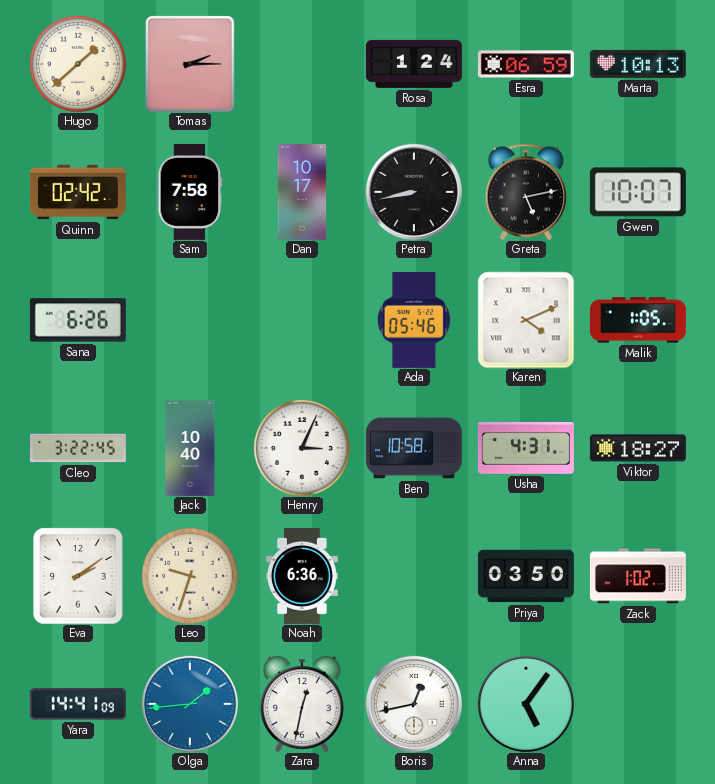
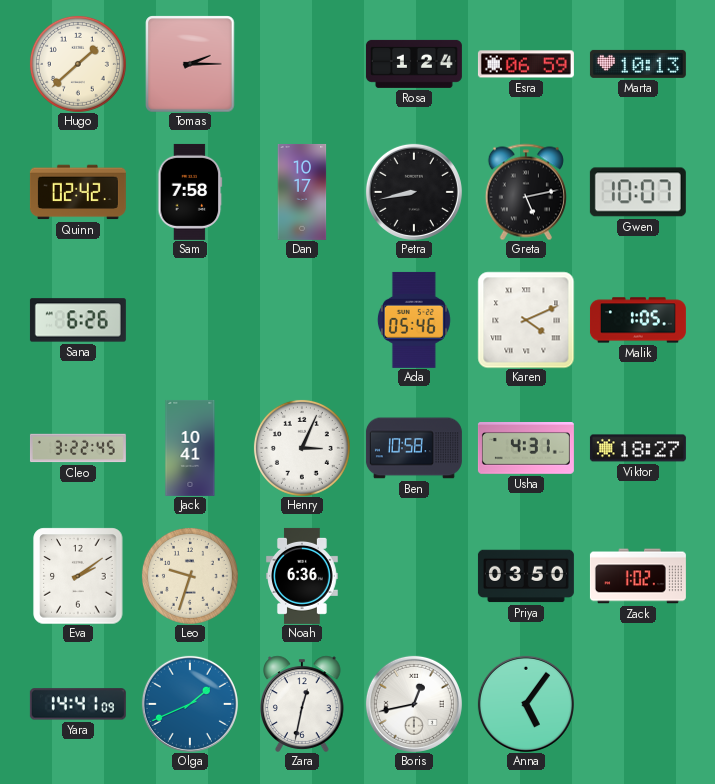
Jack: 10:40 -> 10:41
Olga: 1:44 -> 1:41
